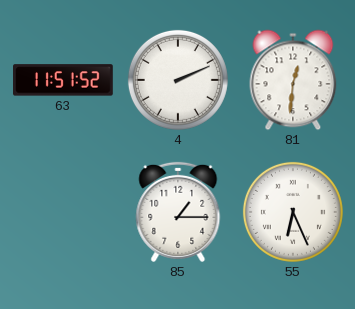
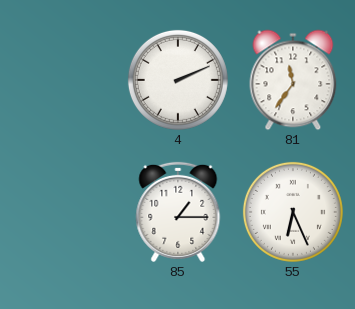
63: 11:51 -> none
81: 12:31 -> 11:36
